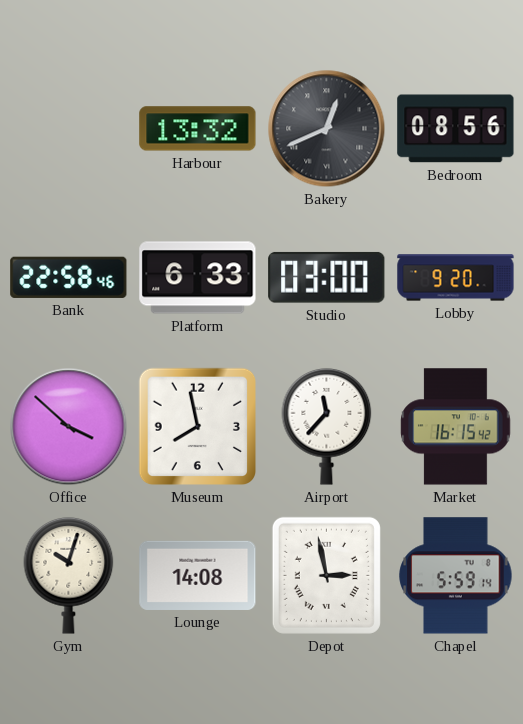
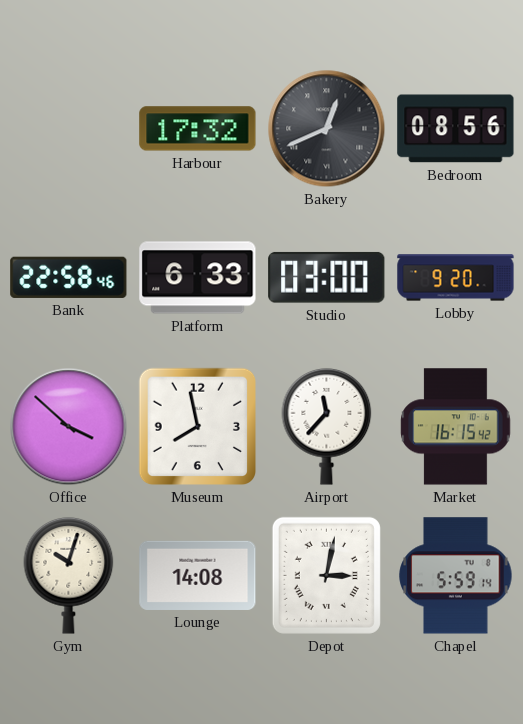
Harbour: 13:32 -> 17:32
Depot: 2:58 -> 3:02
